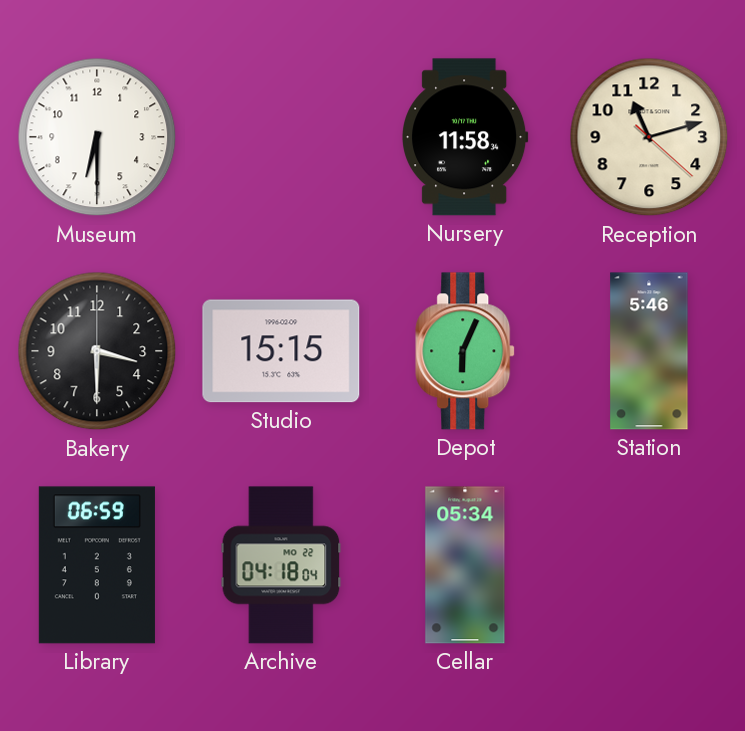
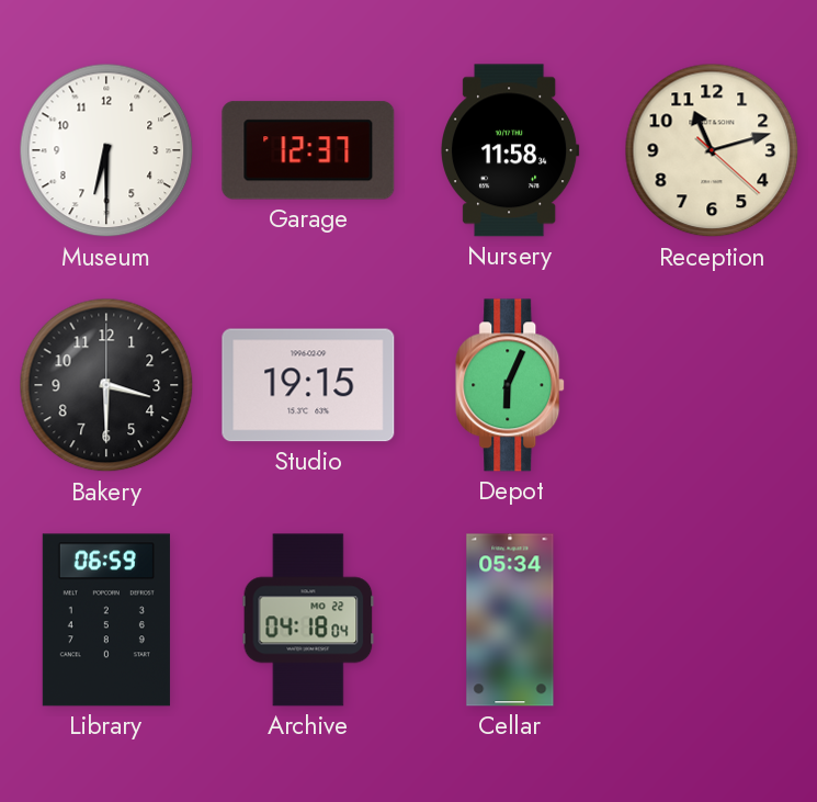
Garage: none -> 12:37
Studio: 15:15 -> 19:15
Station: 5:46 -> none
